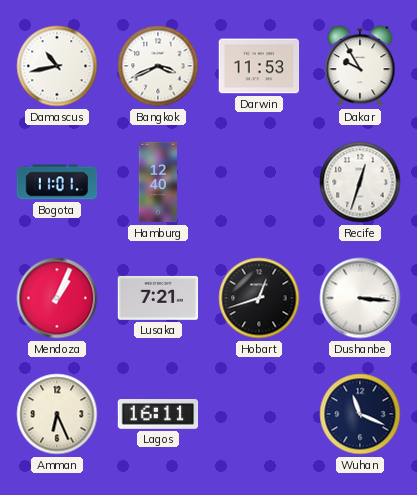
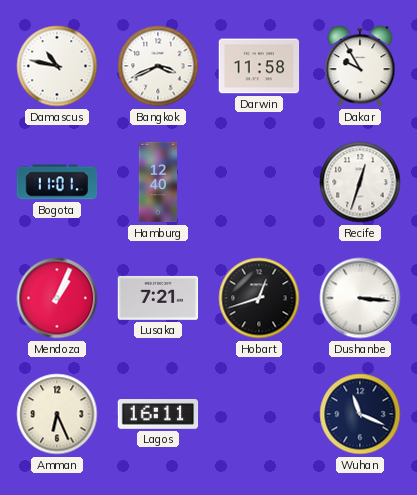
Damascus: 10:43 -> 10:47
Darwin: 11:53 -> 11:58
